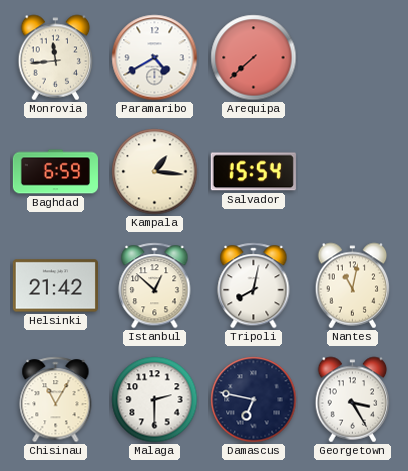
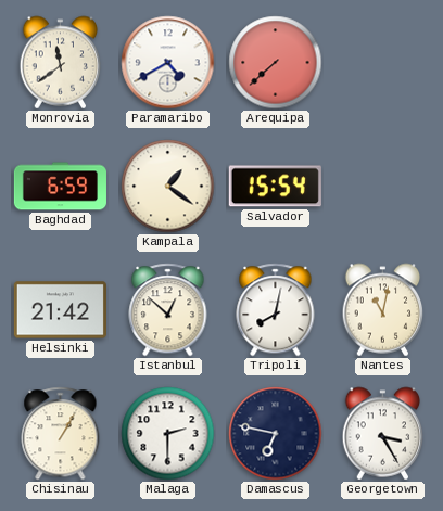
Monrovia: 11:44 -> 11:39
Kampala: 1:16 -> 1:21
Chisinau: 11:05 -> 1:05
